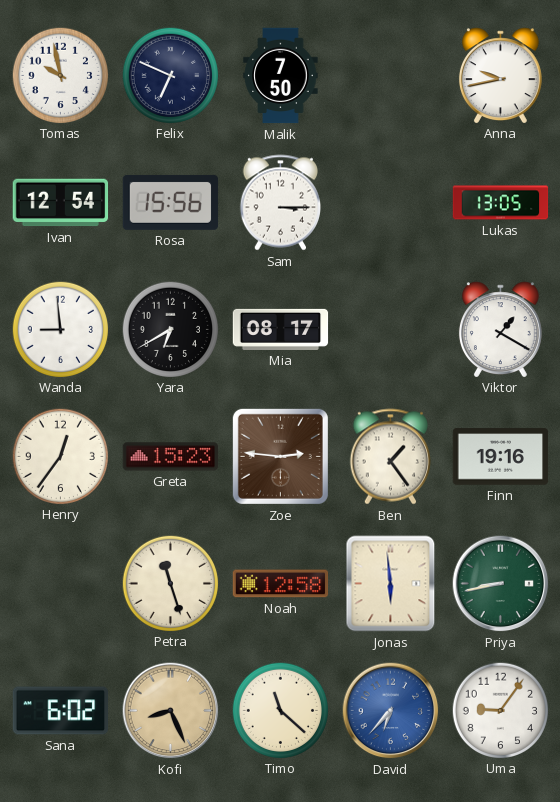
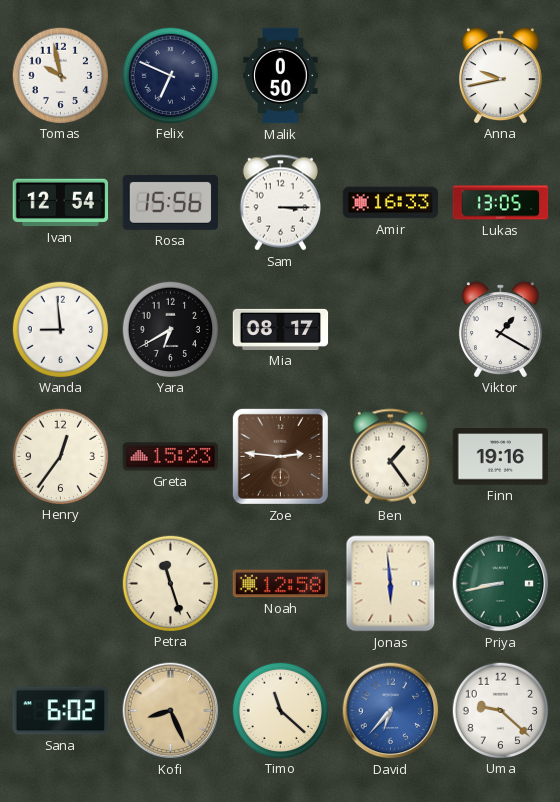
Malik: 7:50 -> 0:50
Amir: none -> 16:33
Uma: 9:06 -> 9:22
